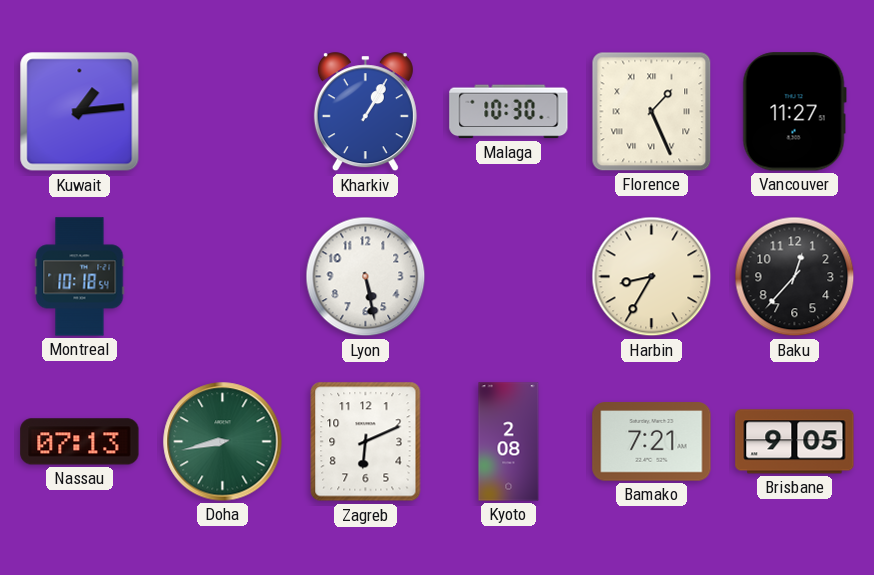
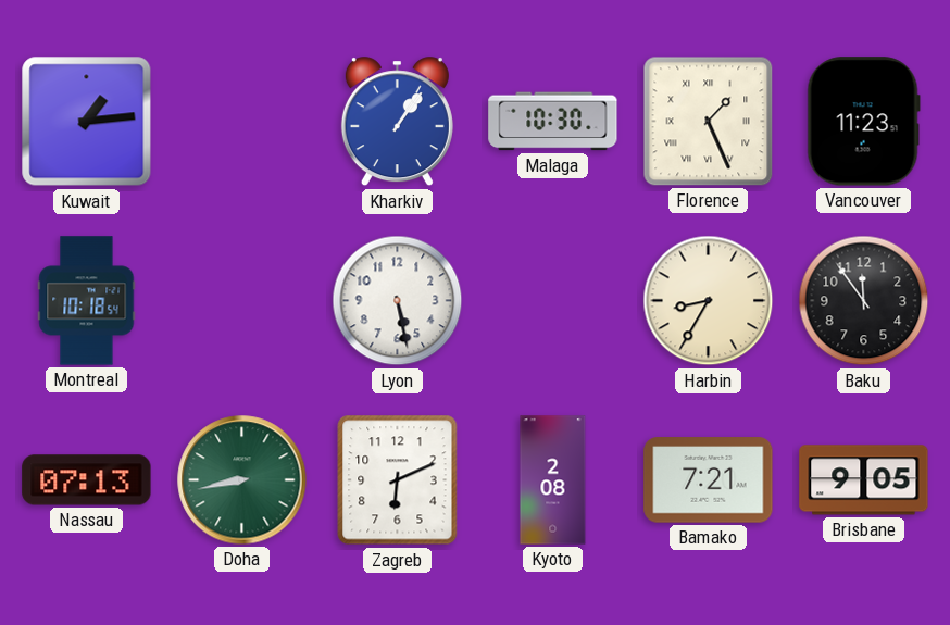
Kharkiv: 1:05 -> 1:06
Vancouver: 11:27 -> 11:23
Baku: 12:37 -> 11:54
